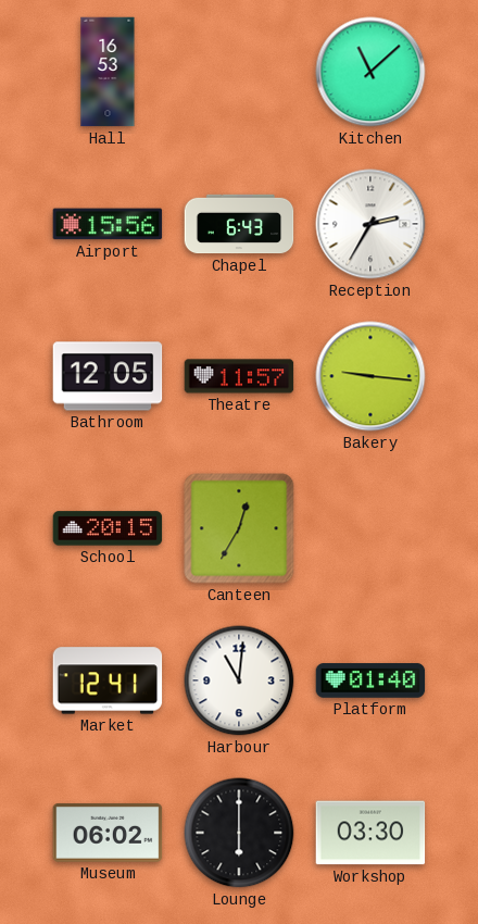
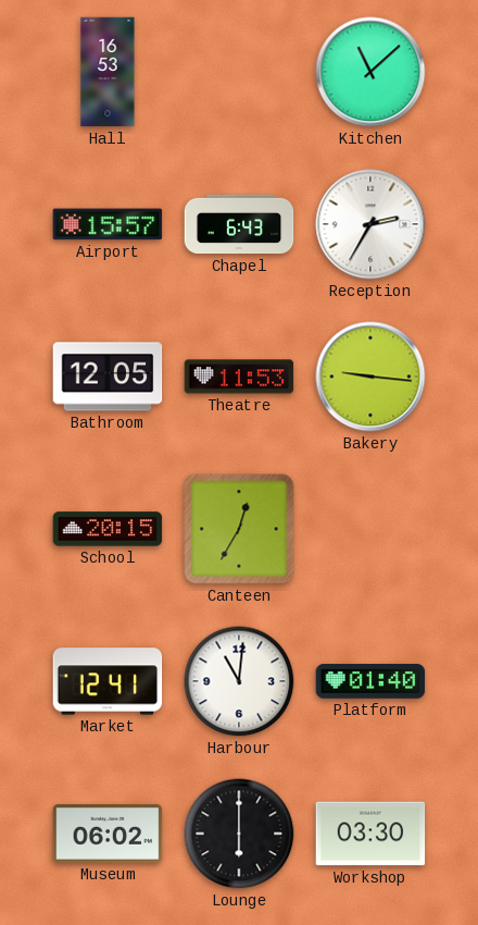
Airport: 15:56 -> 15:57
Theatre: 11:57 -> 11:53
